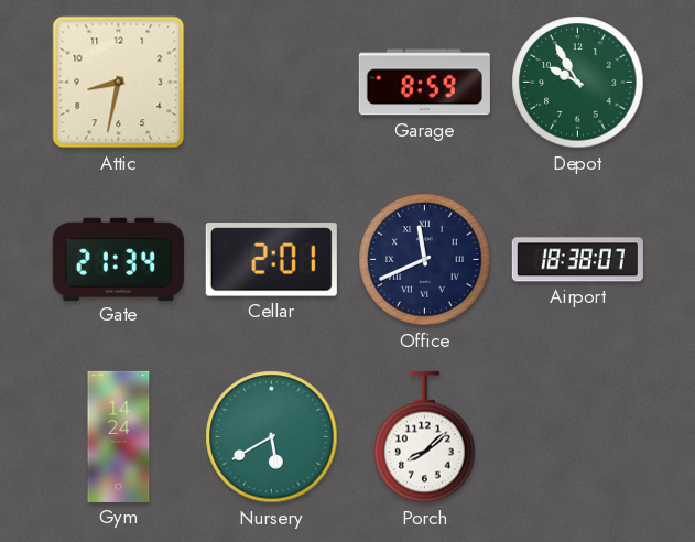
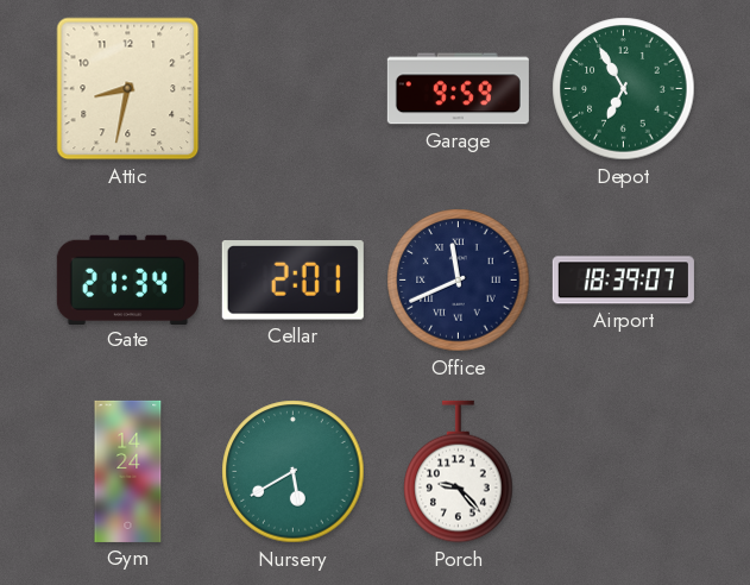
Garage: 8:59 -> 9:59
Depot: 9:55 -> 6:55
Airport: 18:38 -> 18:39
Porch: 8:08 -> 9:23
